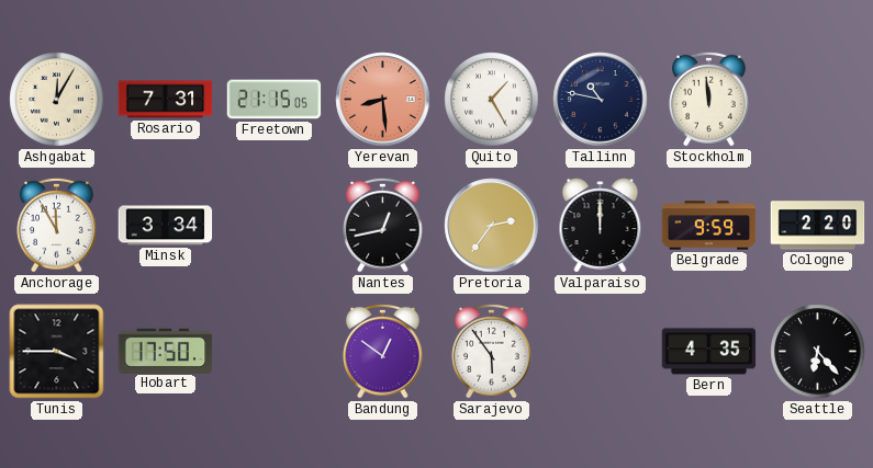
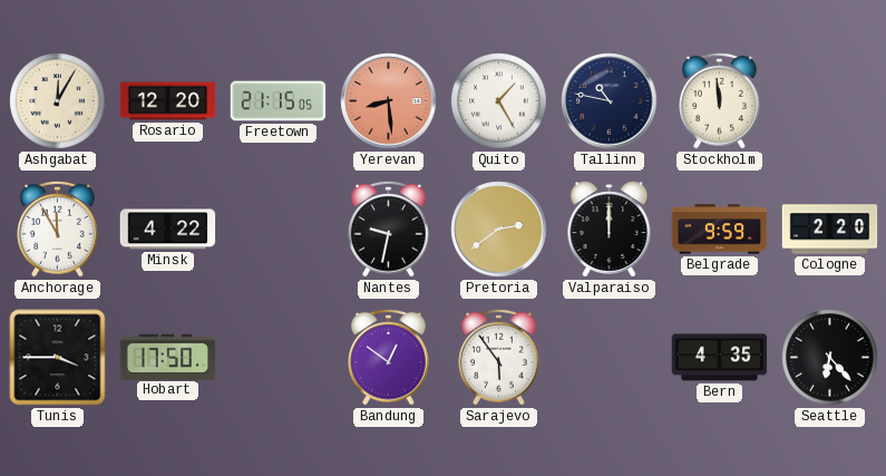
Rosario: 7:31 -> 12:20
Minsk: 3:34 -> 4:22
Nantes: 12:43 -> 9:32
Pretoria: 2:36 -> 2:39
